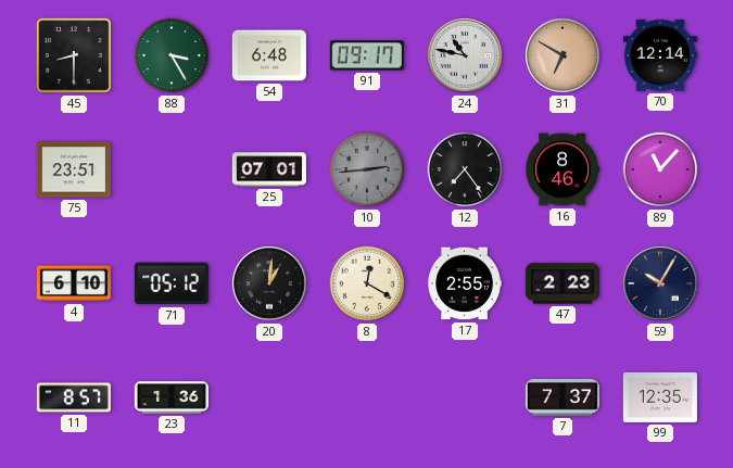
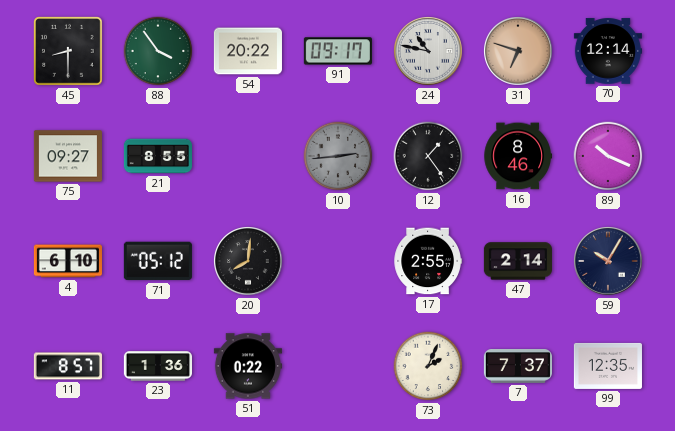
88: 3:25 -> 3:54
54: 6:48 -> 20:22
31: 6:50 -> 6:48
75: 23:51 -> 09:27
21: none -> 8:55
25: 07:01 -> none
12: 7:24 -> 1:24
89: 11:07 -> 10:19
20: 1:01 -> 8:01
8: 12:20 -> none
47: 2:23 -> 2:14
51: none -> 0:22
73: none -> 2:04
